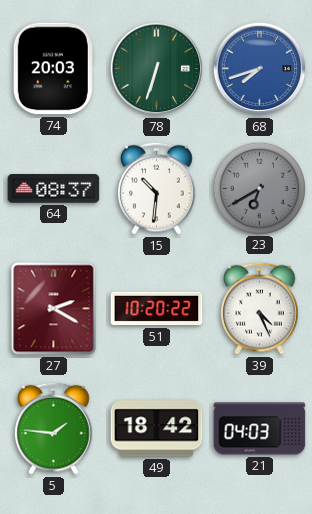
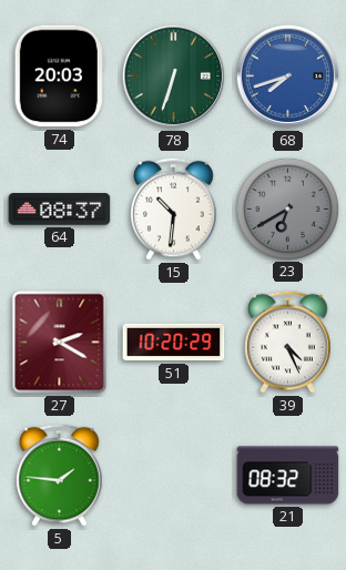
51: 10:20:22 -> 10:20:29
49: 18:42 -> none
21: 04:03 -> 08:32
